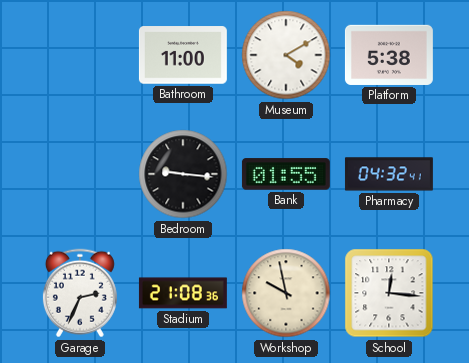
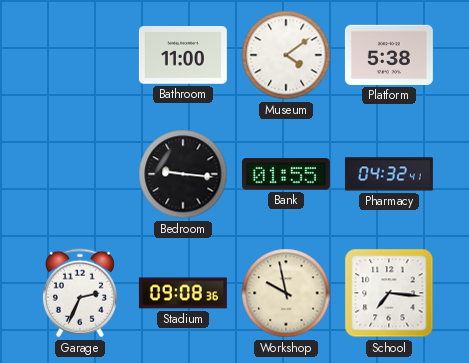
Museum: 4:10 -> 4:09
Stadium: 21:08 -> 09:08
School: 12:16 -> 7:16
